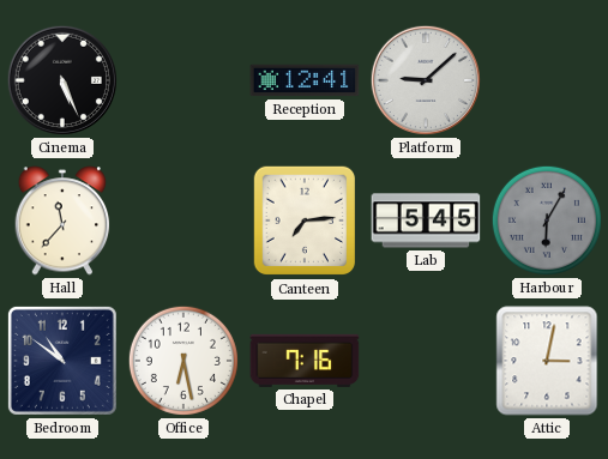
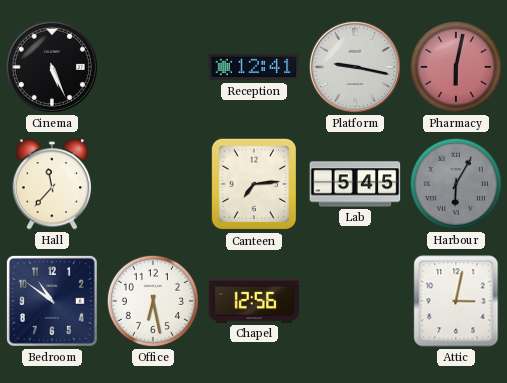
Platform: 9:08 -> 9:17
Pharmacy: none -> 6:02
Chapel: 7:16 -> 12:56
